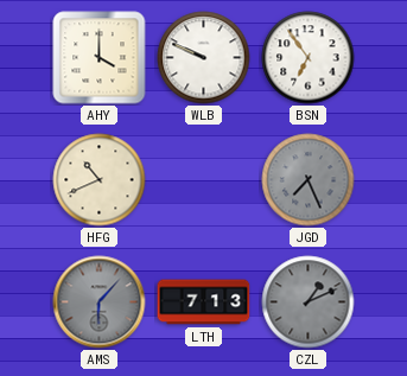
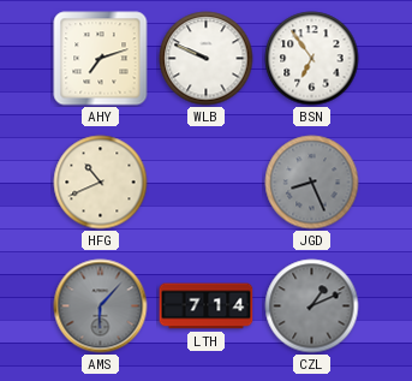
AHY: 4:00 -> 7:12
JGD: 7:26 -> 8:26
LTH: 7:13 -> 7:14
